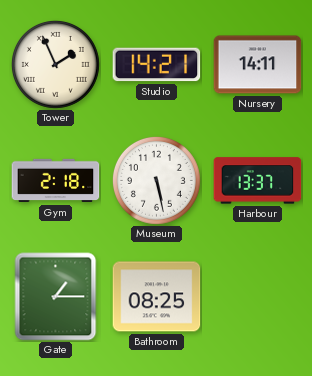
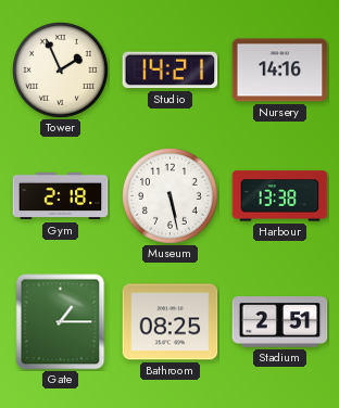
Nursery: 14:11 -> 14:16
Harbour: 13:37 -> 13:38
Stadium: none -> 2:51
